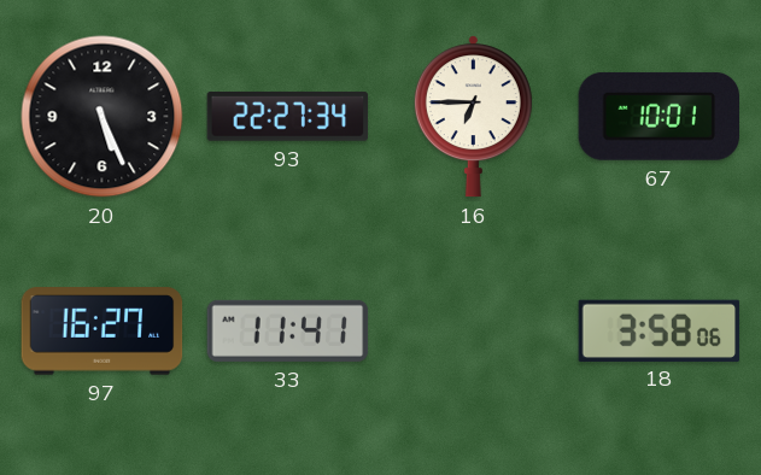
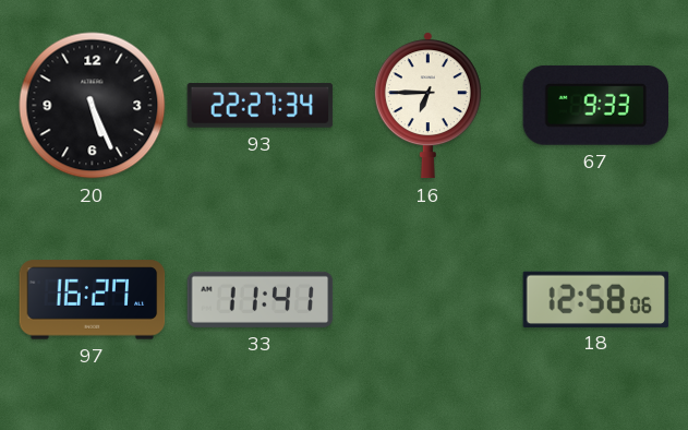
67: 10:01 -> 9:33
18: 3:58 -> 12:58
